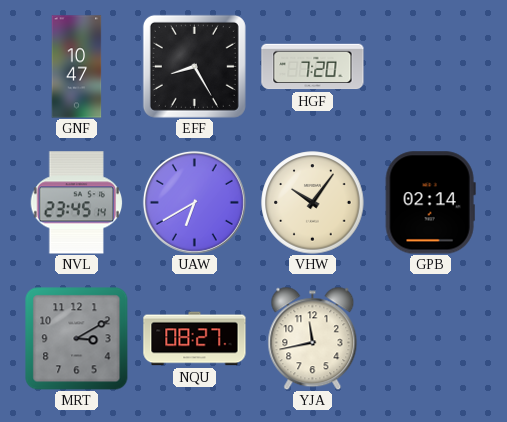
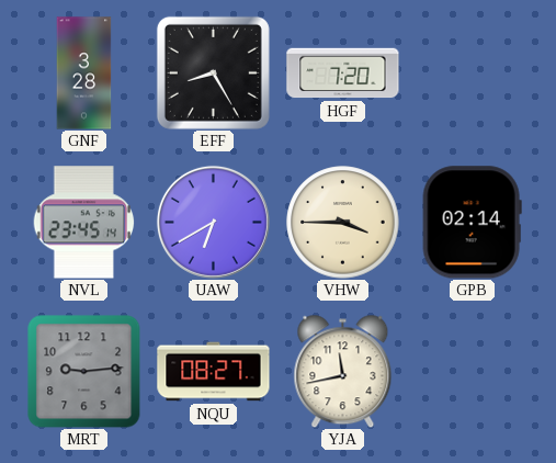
GNF: 10:47 -> 3:28
VHW: 10:06 -> 3:45
MRT: 3:10 -> 9:14
